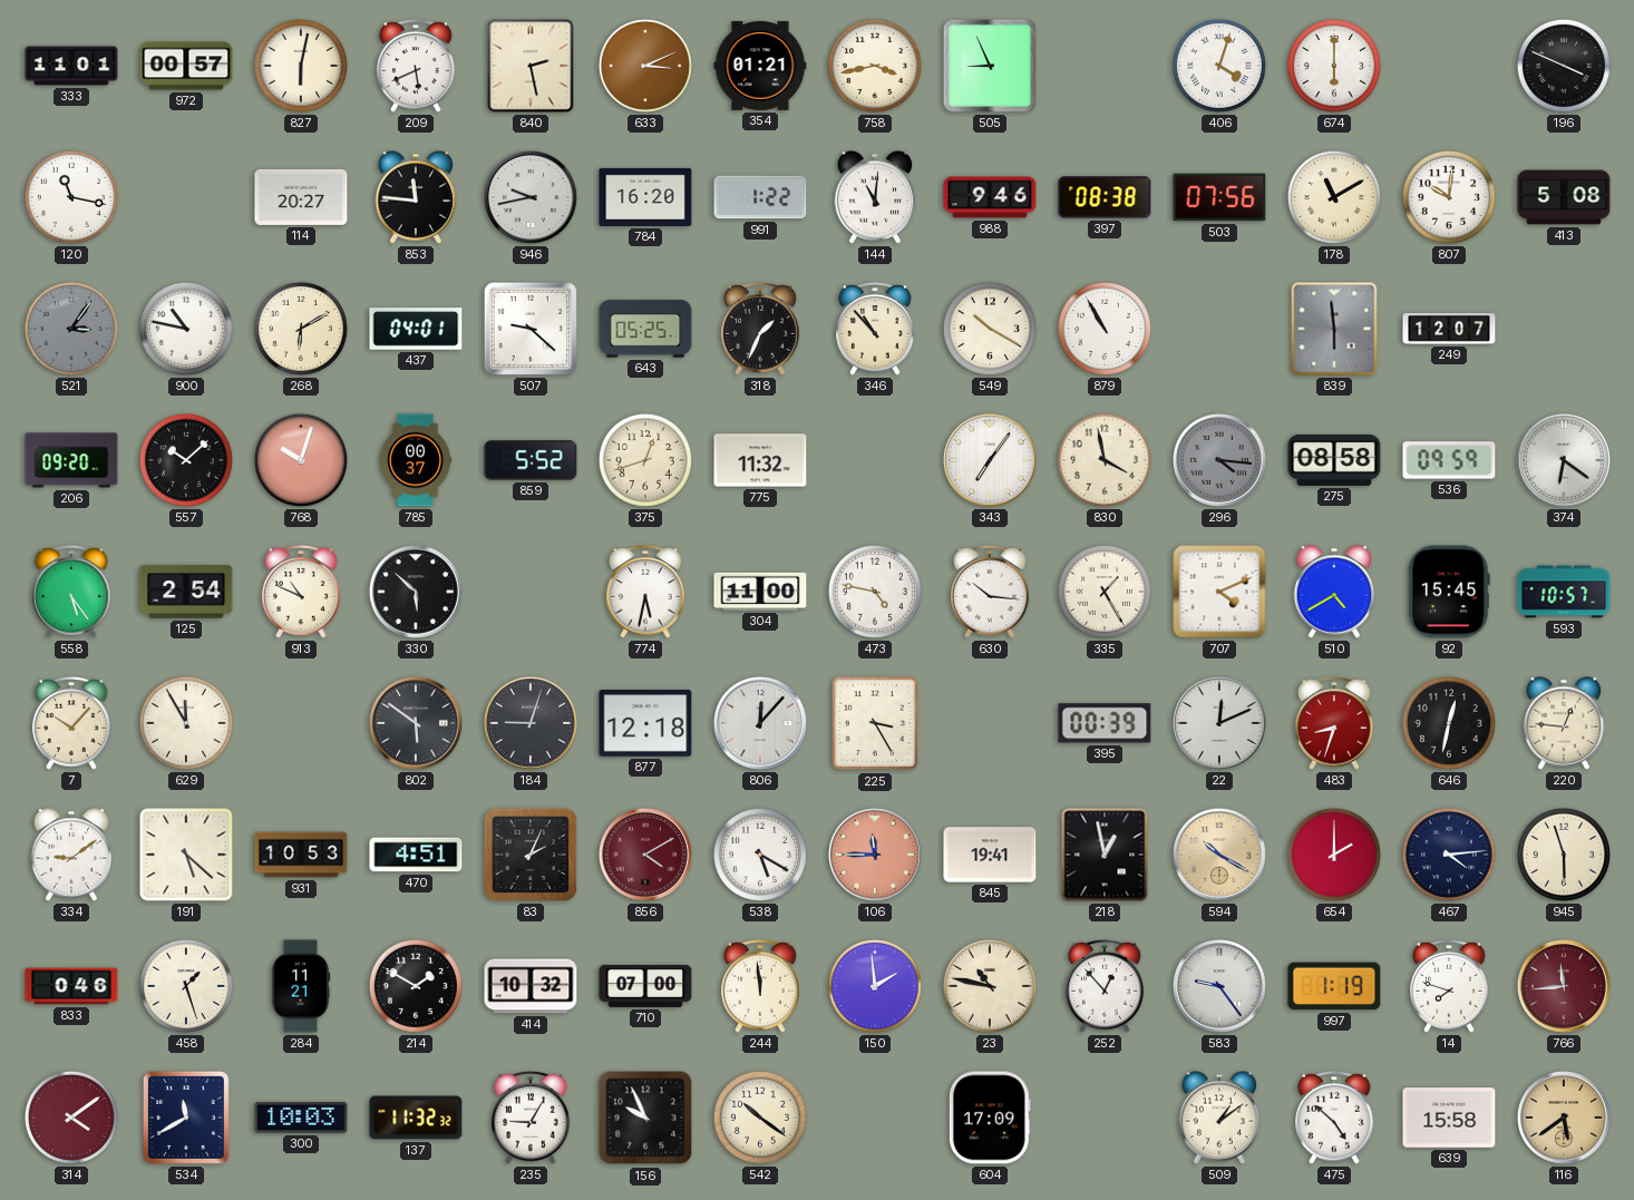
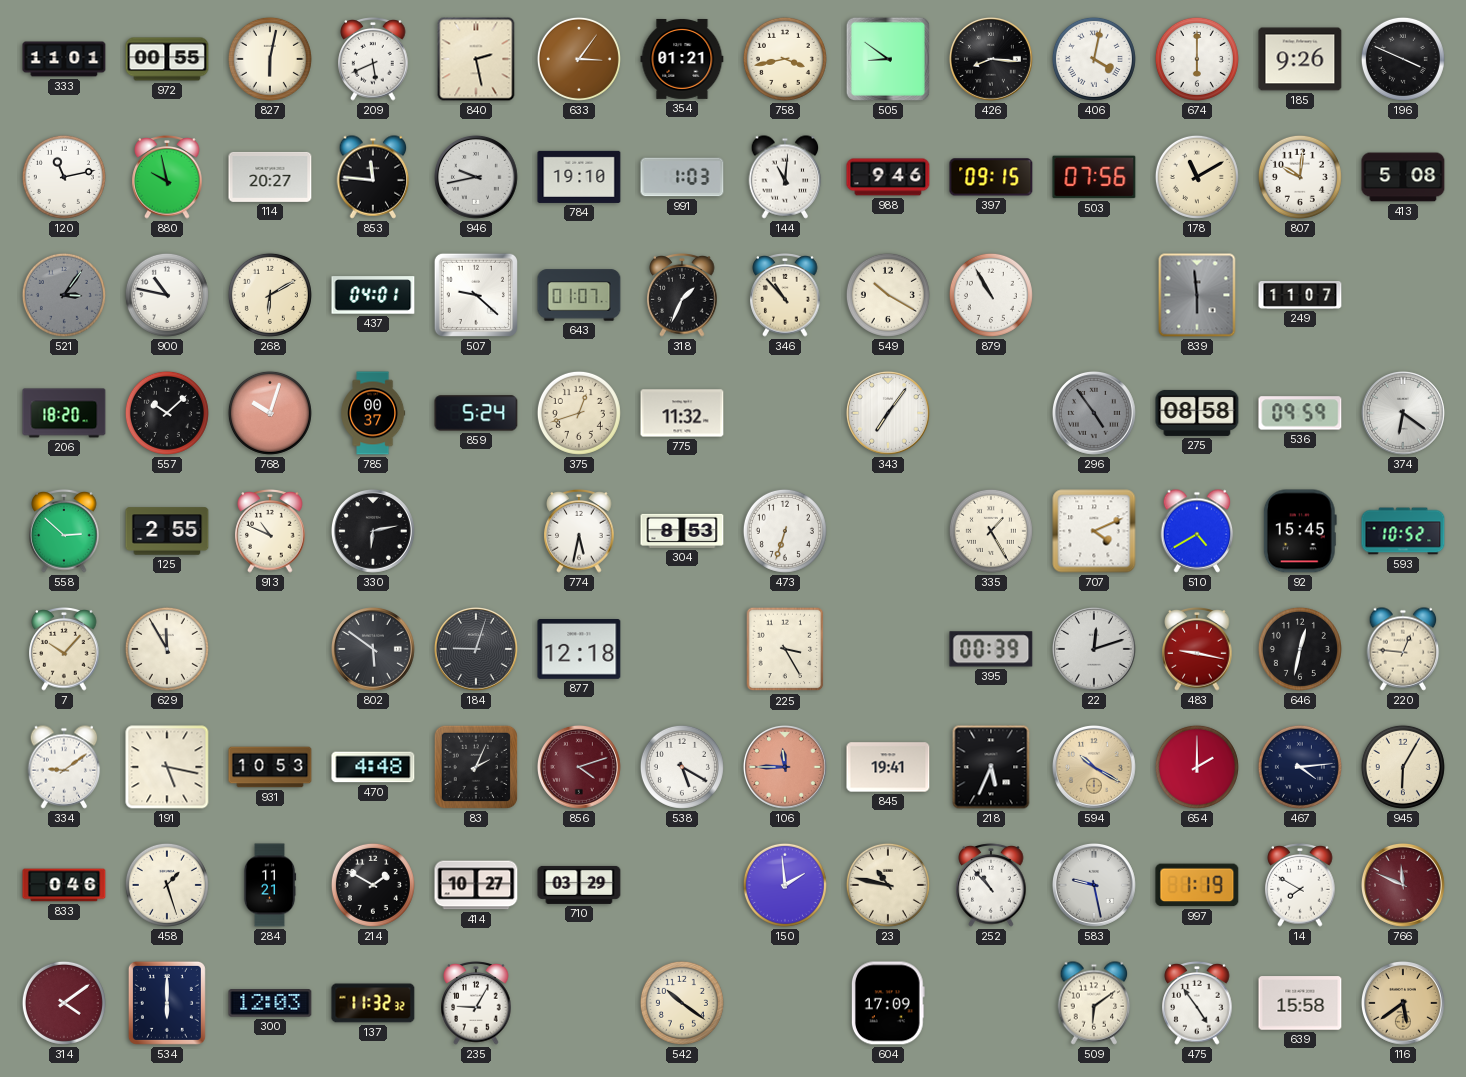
972: 00:57 -> 00:55
633: 3:11 -> 3:06
505: 8:56 -> 8:51
426: none -> 8:16
406: 4:03 -> 4:02
185: none -> 9:26
120: 11:17 -> 11:13
880: none -> 9:58
784: 16:20 -> 19:10
991: 1:22 -> 1:03
397: 08:38 -> 09:15
643: 05:25 -> 01:07
249: 12:07 -> 11:07
206: 09:20 -> 18:20
859: 5:52 -> 5:24
830: 3:58 -> none
296: 4:16 -> 4:54
558: 5:24 -> 2:52
125: 2:54 -> 2:55
330: 5:52 -> 6:13
304: 11:00 -> 8:53
473: 4:47 -> 6:33
630: 10:16 -> none
593: 10:57 -> 10:52
806: 12:07 -> none
22: 12:11 -> 12:12
483: 8:33 -> 9:17
191: 5:22 -> 5:17
470: 4:51 -> 4:48
856: 4:10 -> 4:12
218: 12:58 -> 5:34
945: 5:57 -> 6:05
414: 10:32 -> 10:27
710: 07:00 -> 03:29
244: 11:59 -> none
252: 12:53 -> 10:53
583: 9:24 -> 9:28
14: 7:48 -> 7:50
766: 11:44 -> 11:49
534: 11:40 -> 6:00
300: 10:03 -> 12:03
156: 9:56 -> none
509: 1:09 -> 6:09
475: 4:52 -> 4:54
